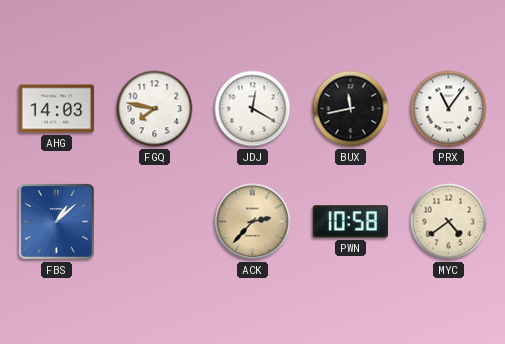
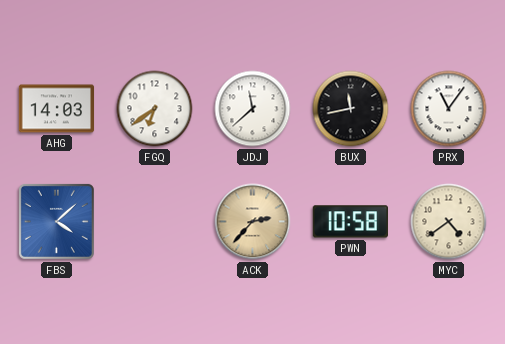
FGQ: 7:47 -> 6:39
JDJ: 12:20 -> 11:38
FBS: 1:08 -> 4:08
